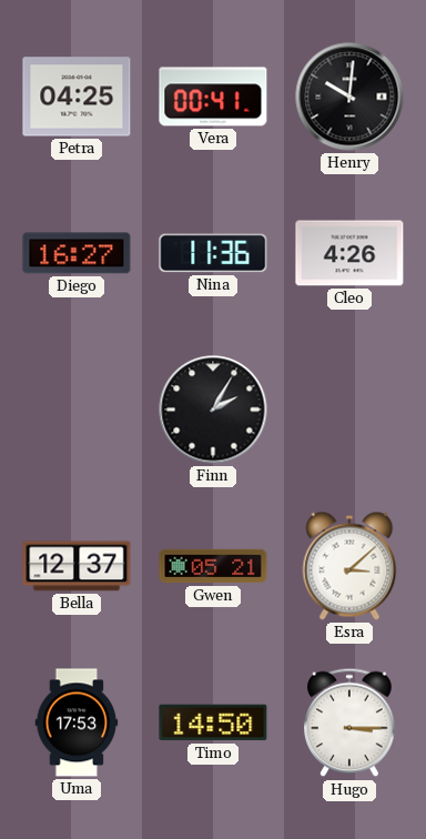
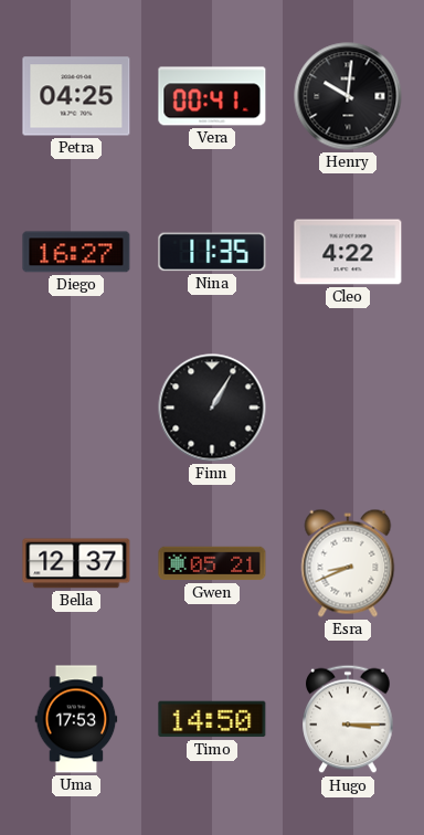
Nina: 11:36 -> 11:35
Cleo: 4:26 -> 4:22
Finn: 2:05 -> 1:05
Esra: 3:08 -> 8:41
